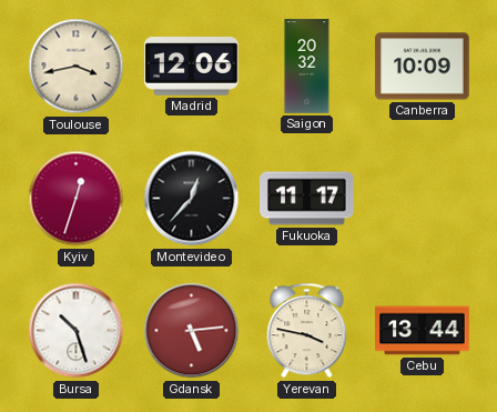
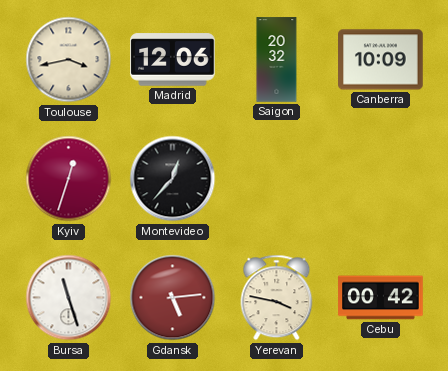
Fukuoka: 11:17 -> none
Bursa: 10:27 -> 11:27
Cebu: 13:44 -> 00:42
